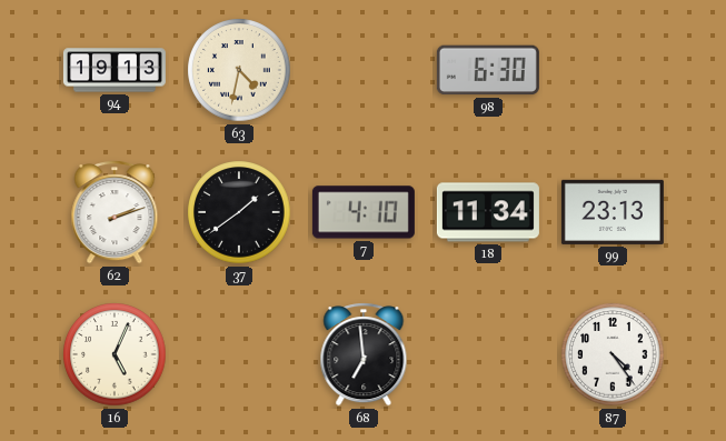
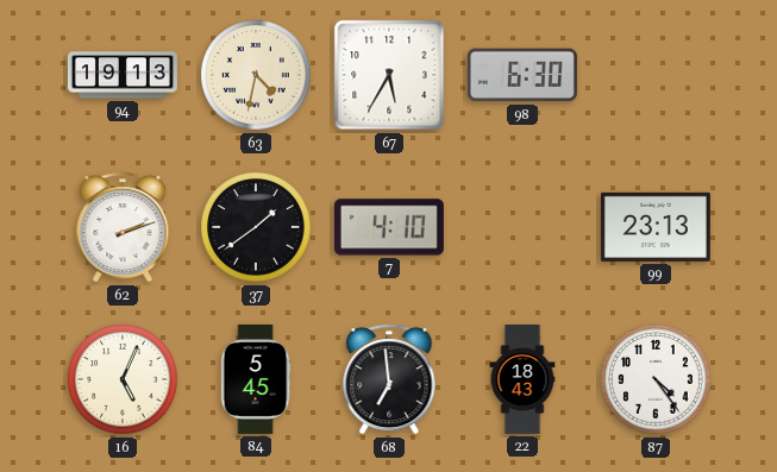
67: none -> 5:35
18: 11:34 -> none
84: none -> 5:45
22: none -> 18:43
